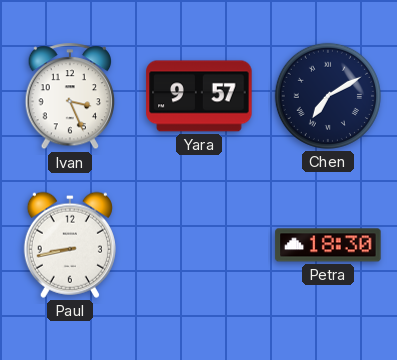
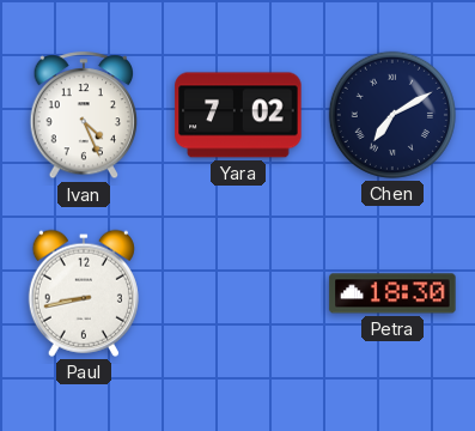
Ivan: 3:26 -> 4:26
Yara: 9:57 -> 7:02
